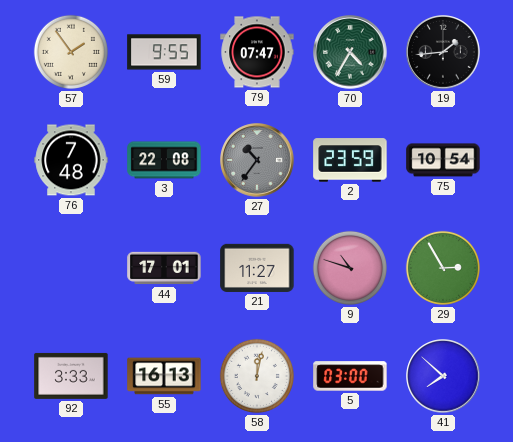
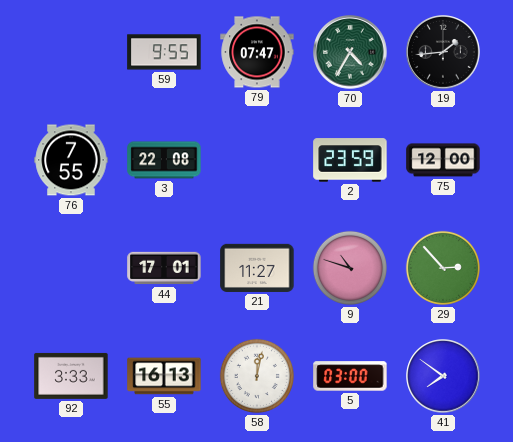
57: 1:54 -> none
76: 7:48 -> 7:55
27: 10:36 -> none
75: 10:54 -> 12:00
29: 2:55 -> 2:53
41: 7:52 -> 7:51
